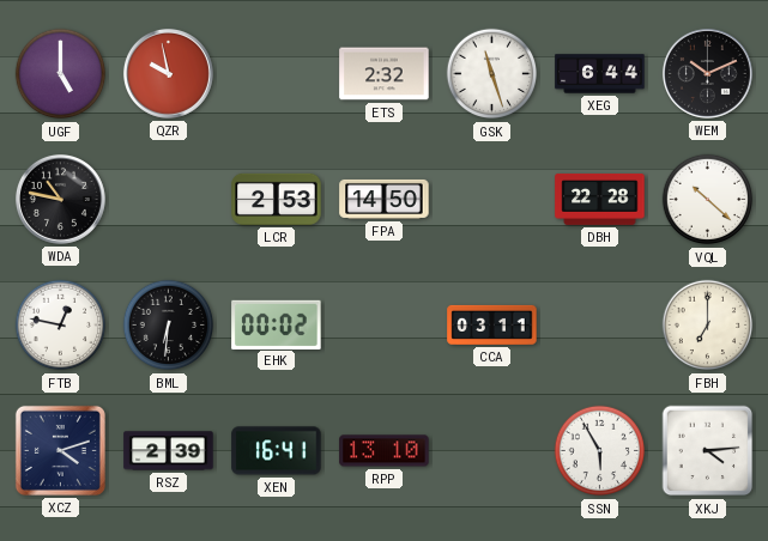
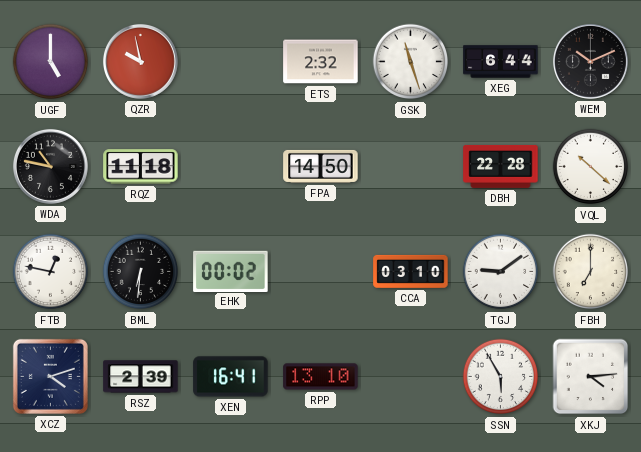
RQZ: none -> 11:18
LCR: 2:53 -> none
CCA: 03:11 -> 03:10
TGJ: none -> 9:09
